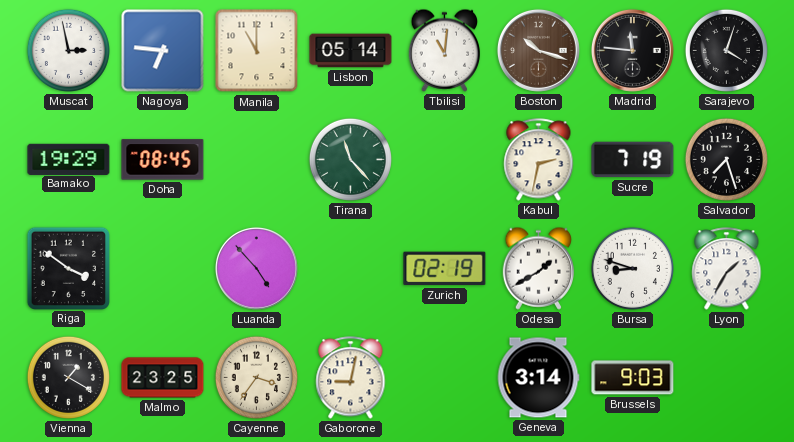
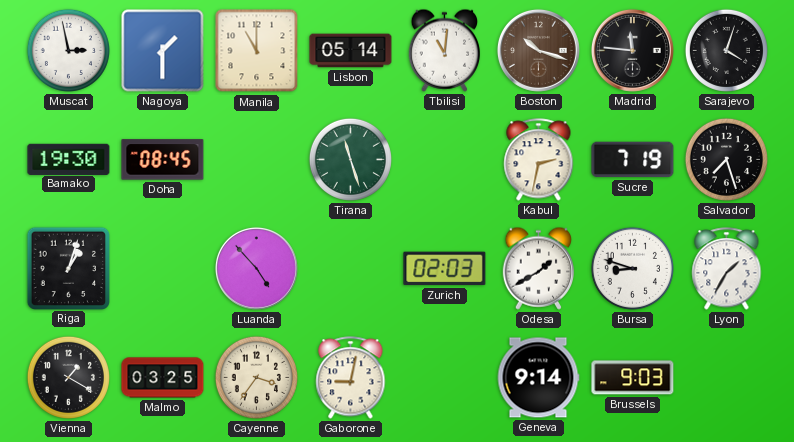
Nagoya: 6:46 -> 1:30
Bamako: 19:29 -> 19:30
Tirana: 11:23 -> 11:27
Riga: 3:51 -> 1:03
Zurich: 02:19 -> 02:03
Malmo: 23:25 -> 03:25
Geneva: 3:14 -> 9:14
